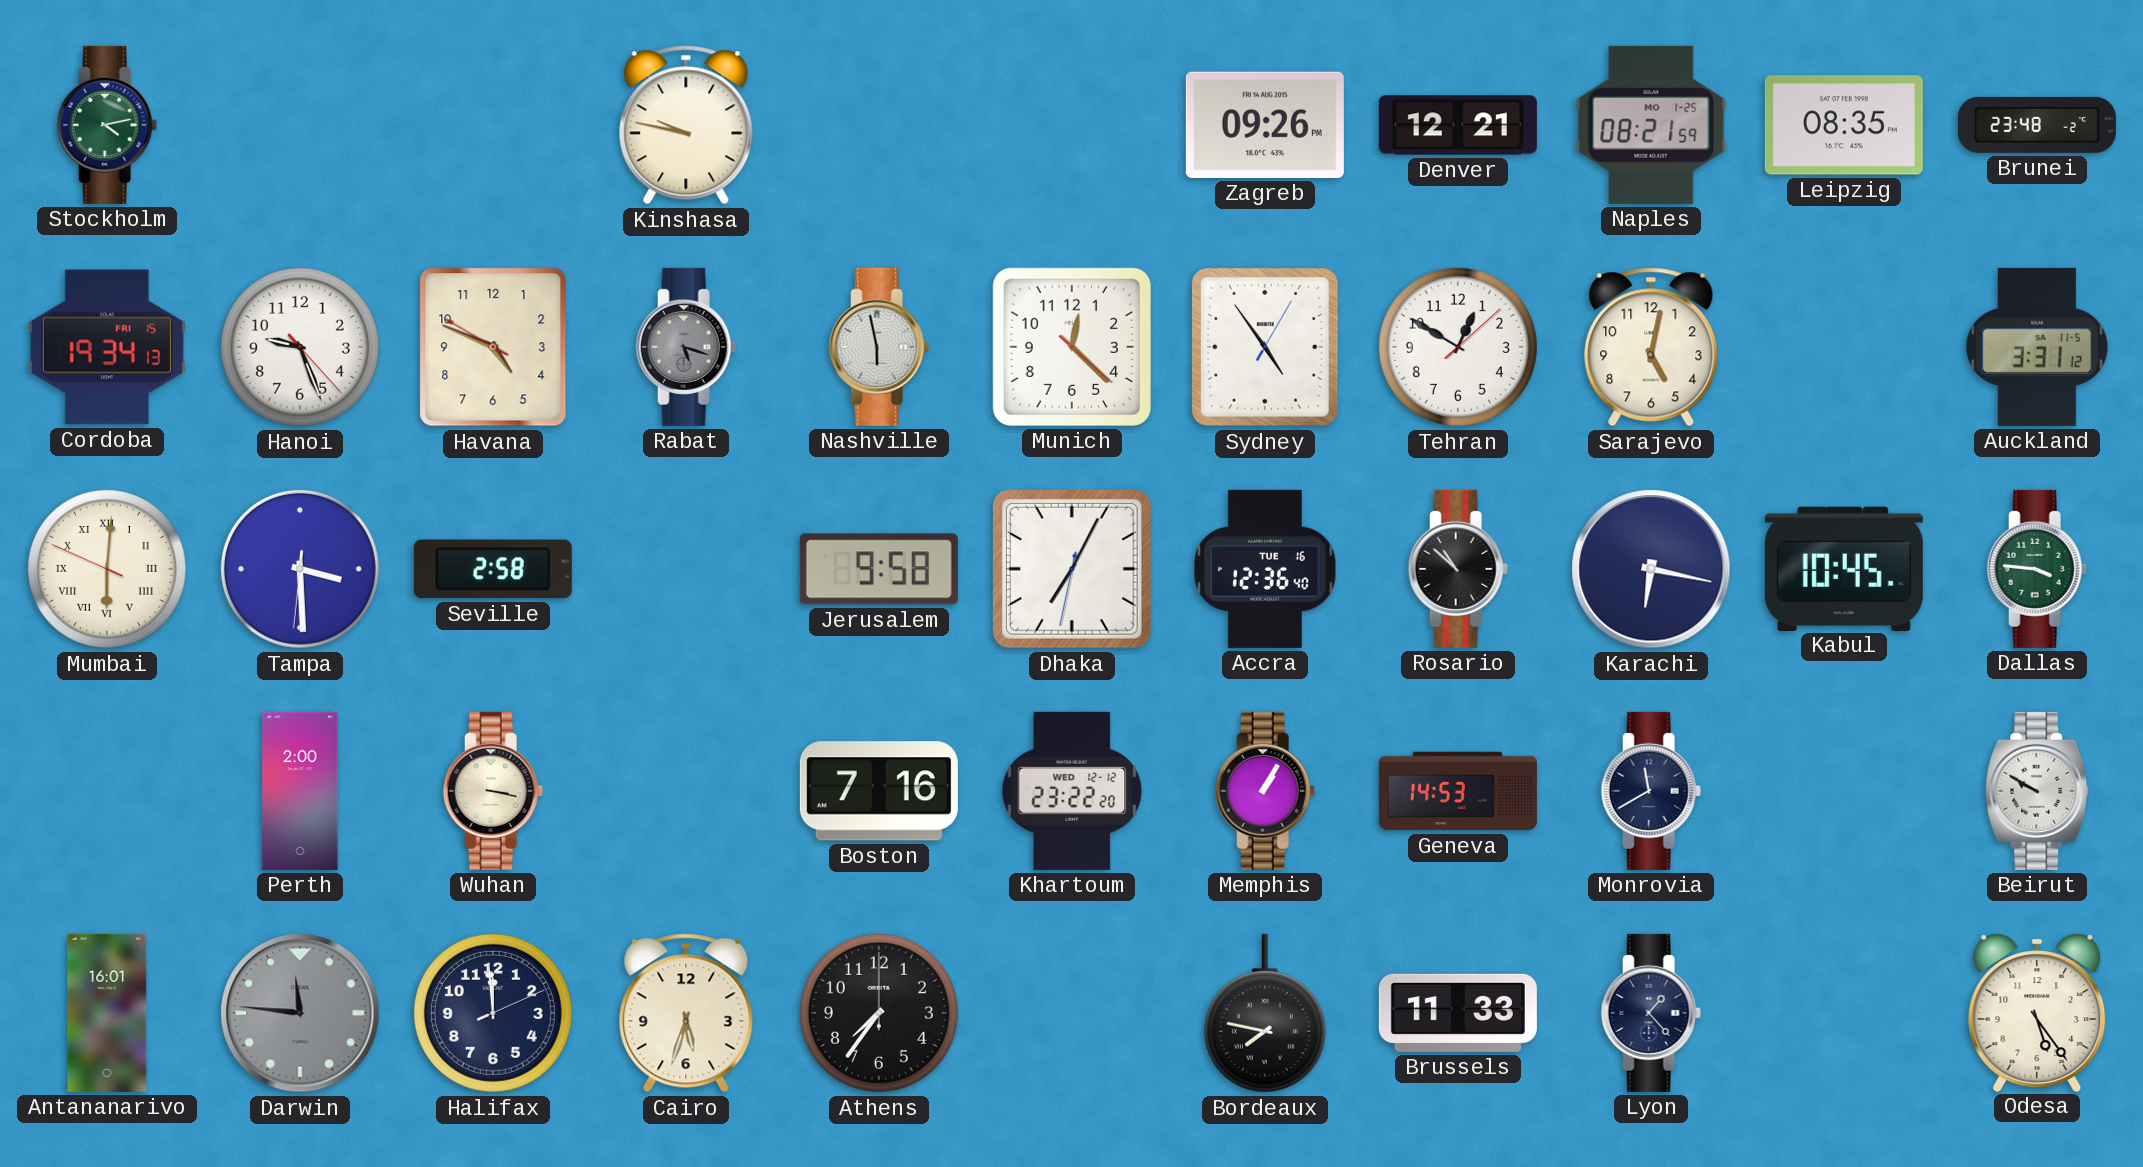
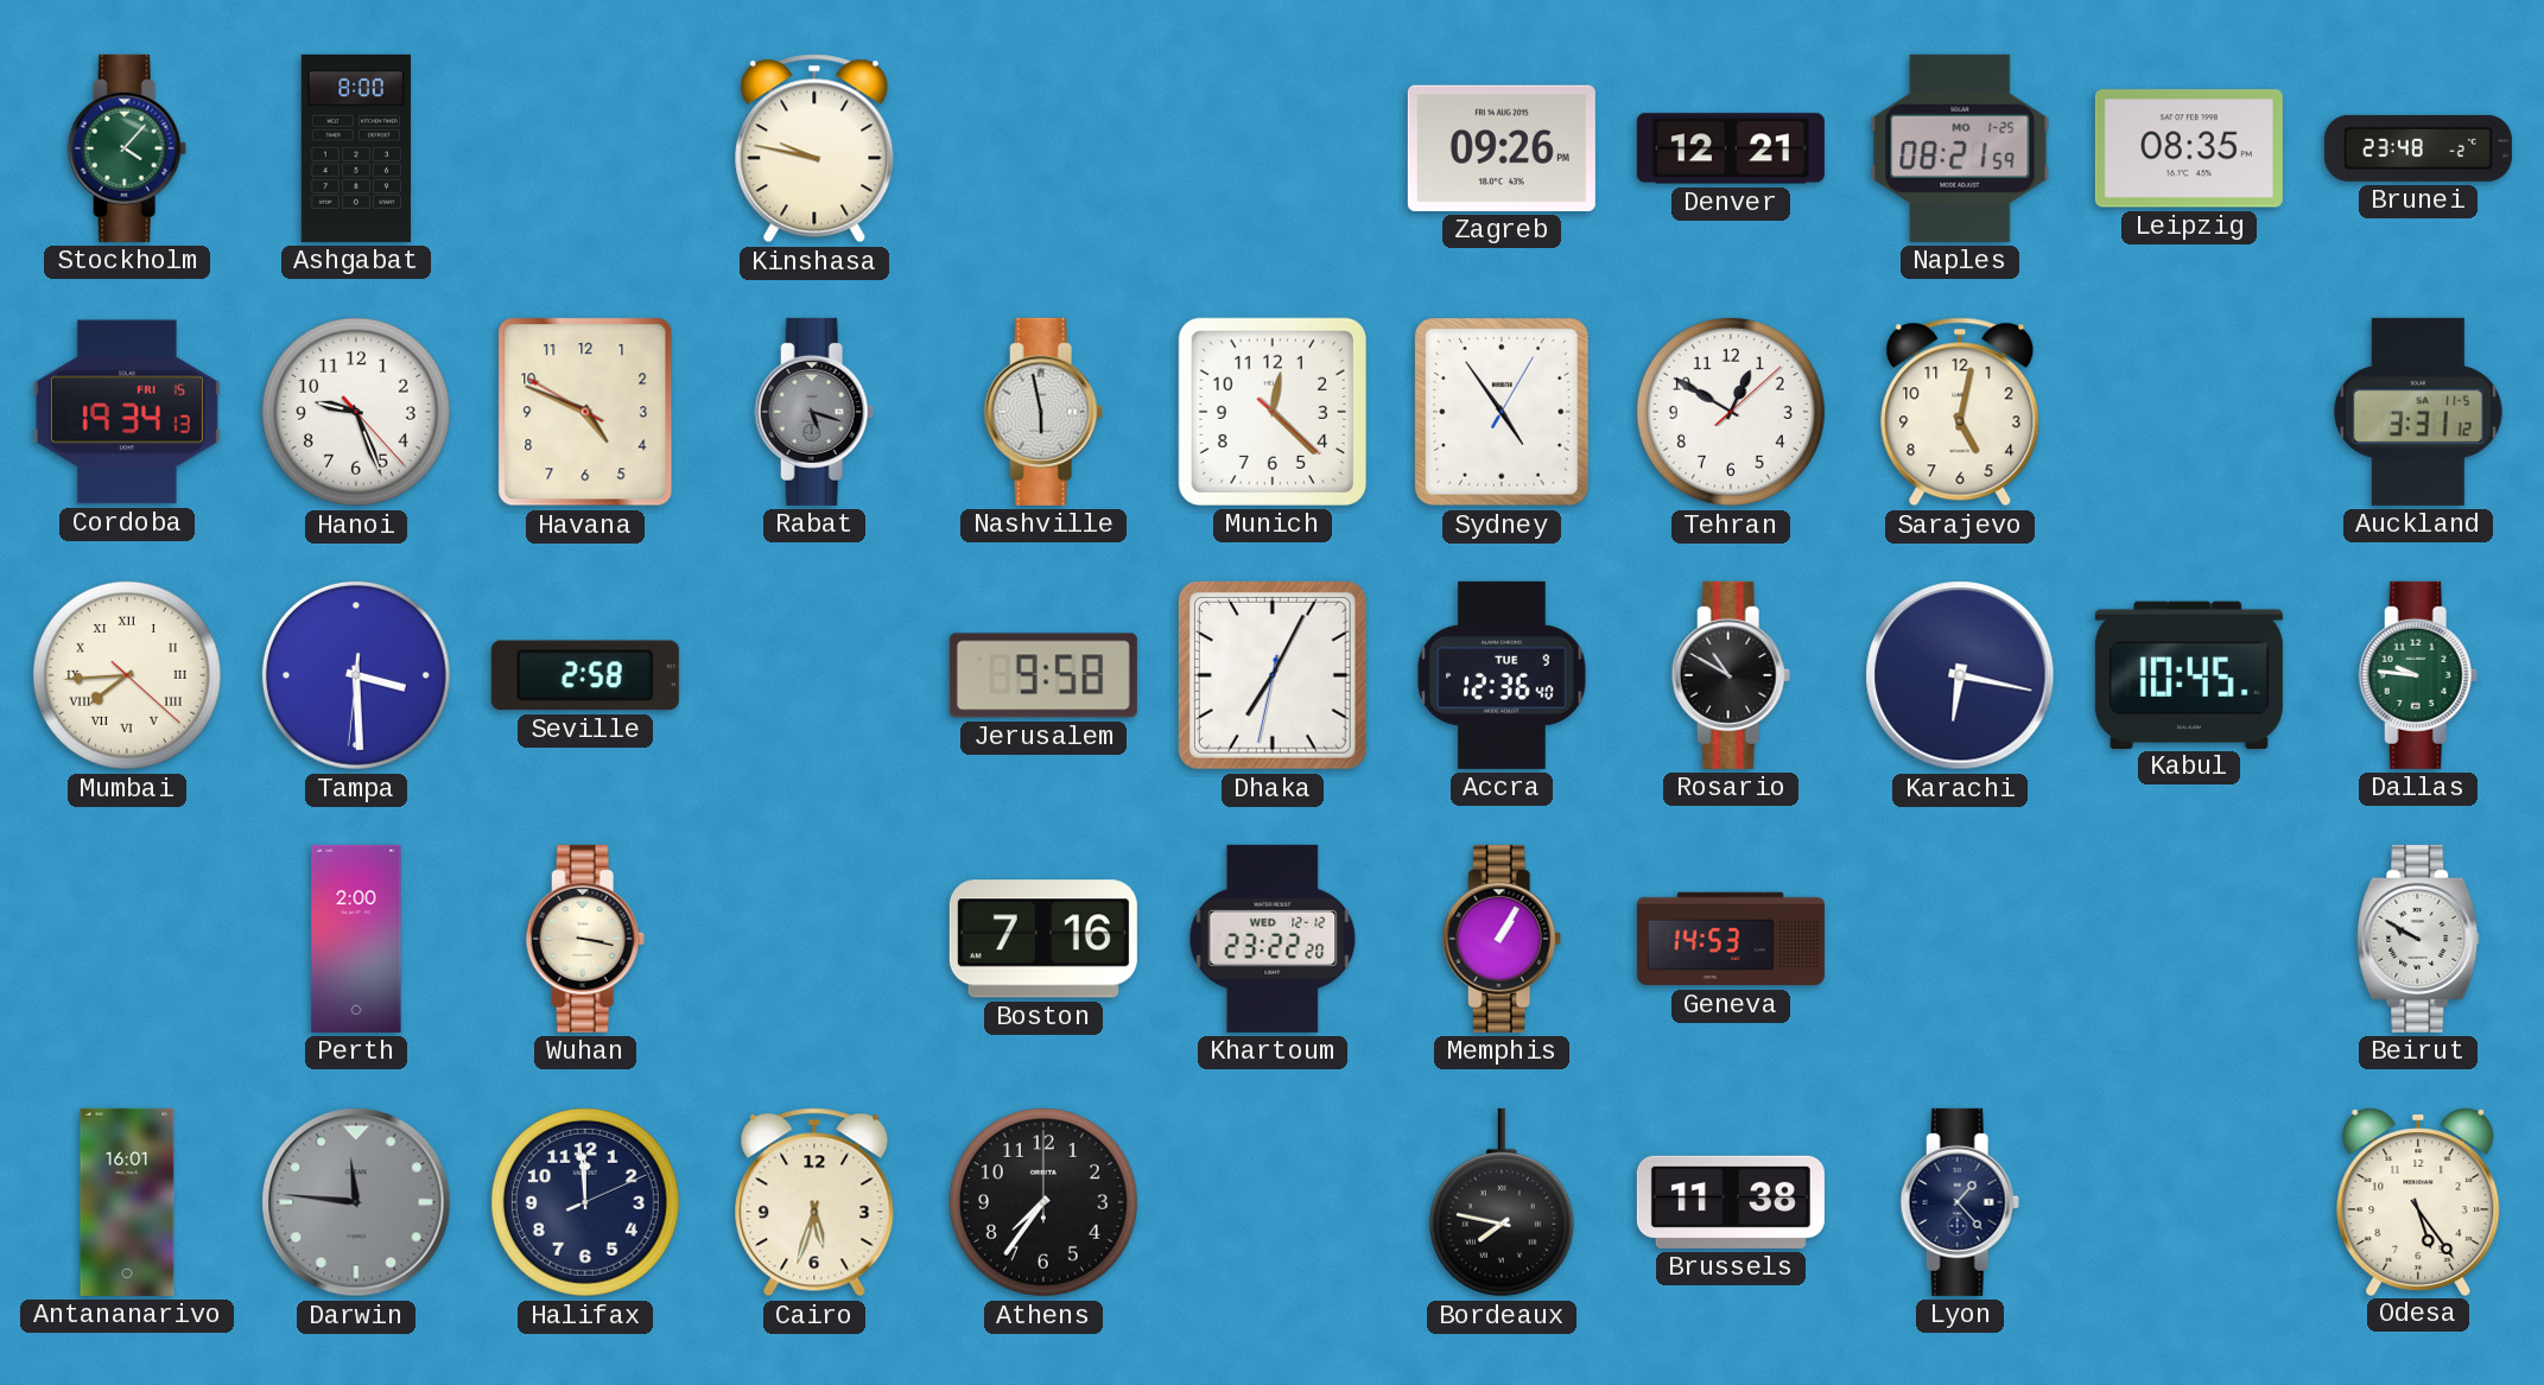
Stockholm: 4:13 -> 4:07
Ashgabat: none -> 8:00
Mumbai: 6:00 -> 7:44
Accra date: TUE 16 -> TUE 9
Rosario: 10:52 -> 10:50
Dallas: 3:46 -> 9:46
Monrovia: 11:40 -> none
Brussels: 11:33 -> 11:38
